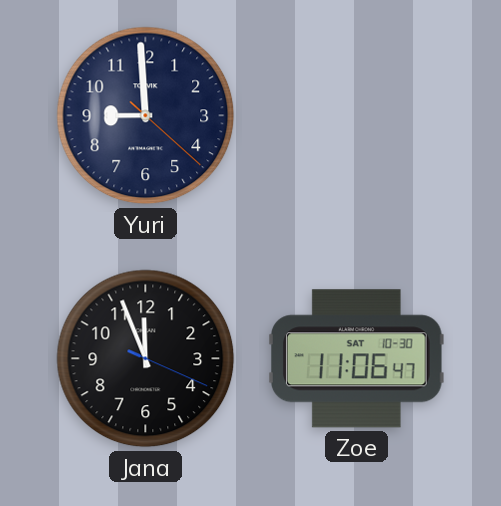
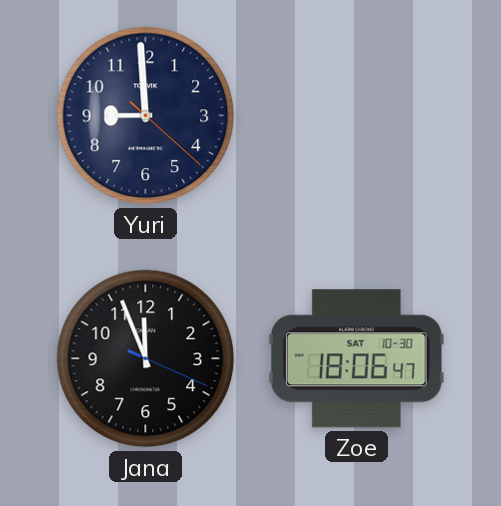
Zoe: 11:06 -> 18:06
